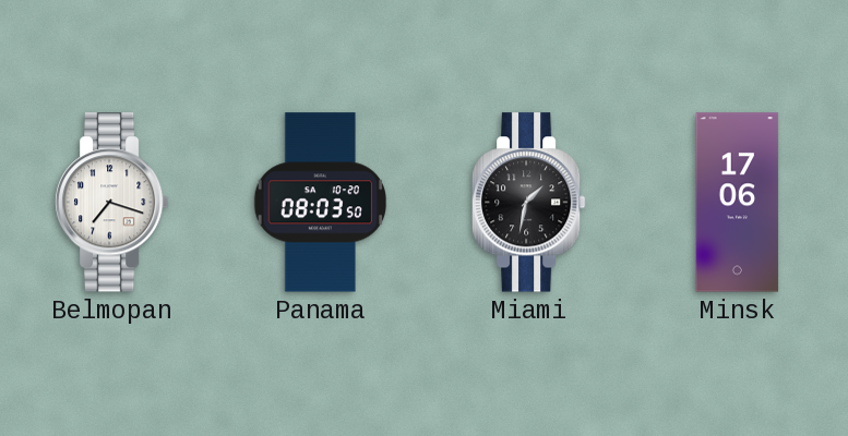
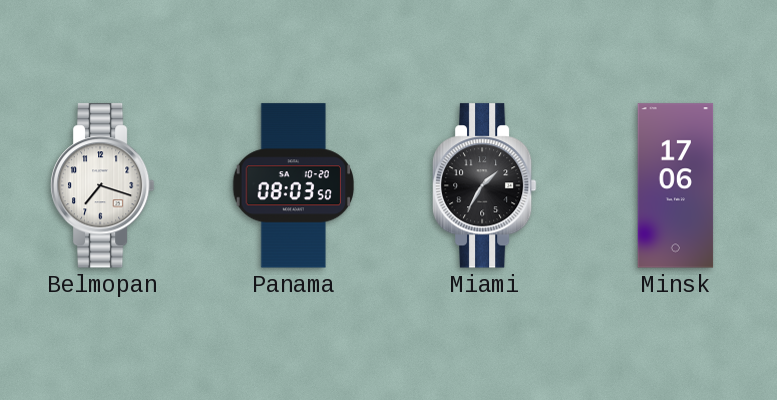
Miami: 1:32 -> 1:35
